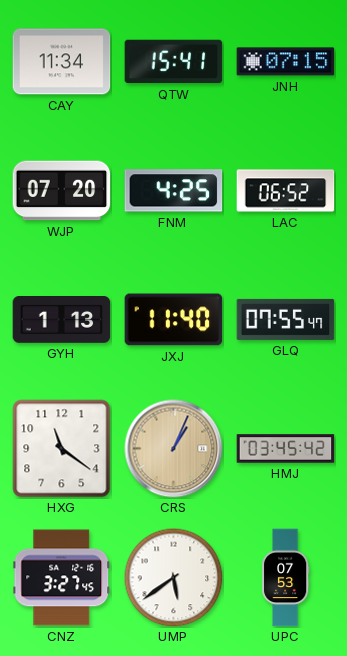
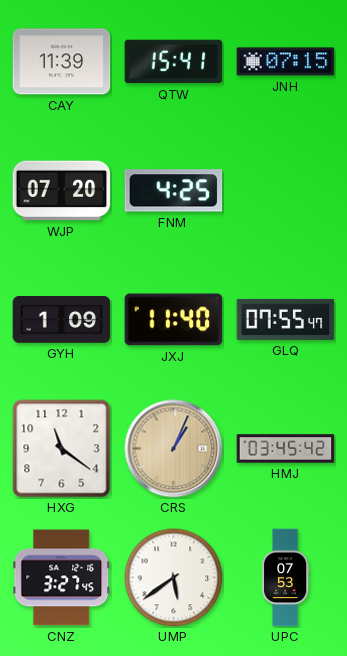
CAY: 11:34 -> 11:39
LAC: 06:52 -> none
GYH: 1:13 -> 1:09
